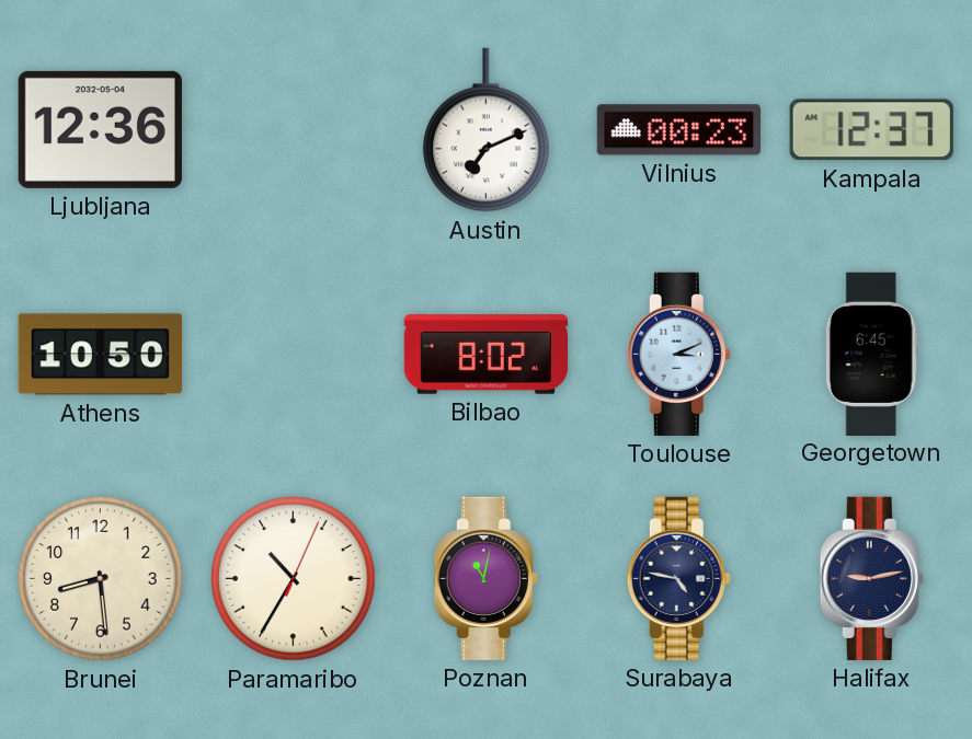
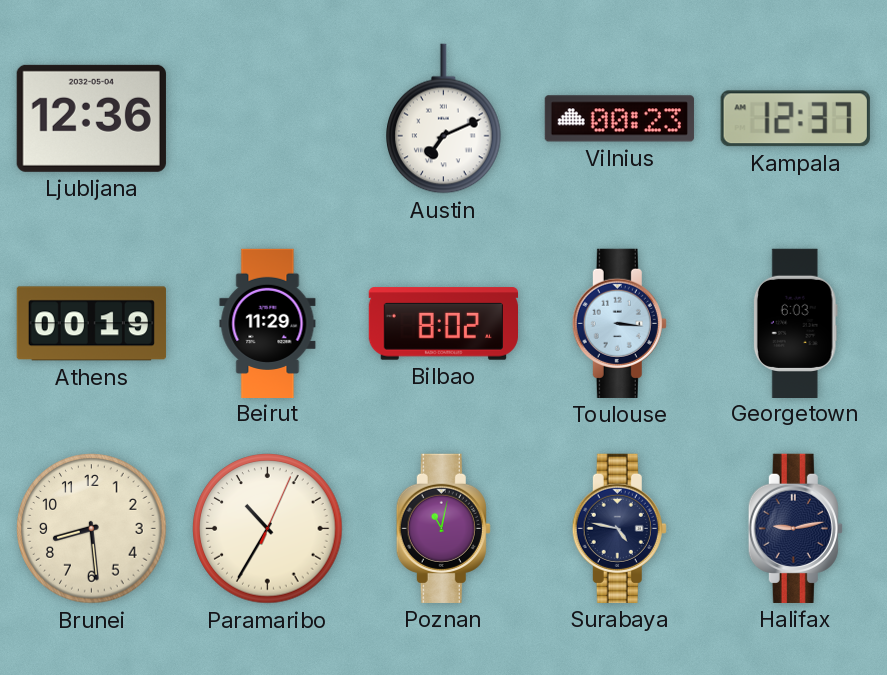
Athens: 10:50 -> 00:19
Beirut: none -> 11:29
Toulouse: 3:11 -> 3:16
Georgetown: 6:45 -> 6:03
